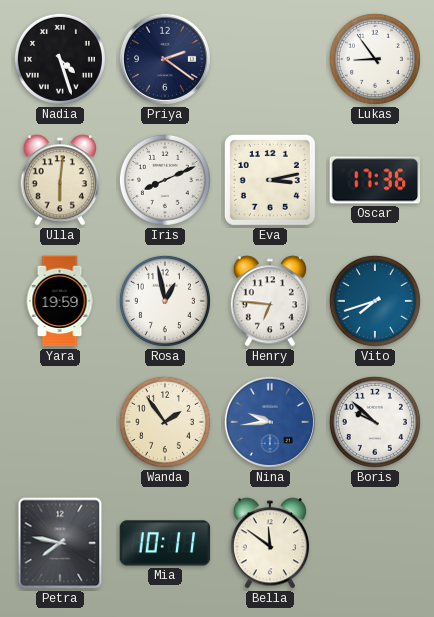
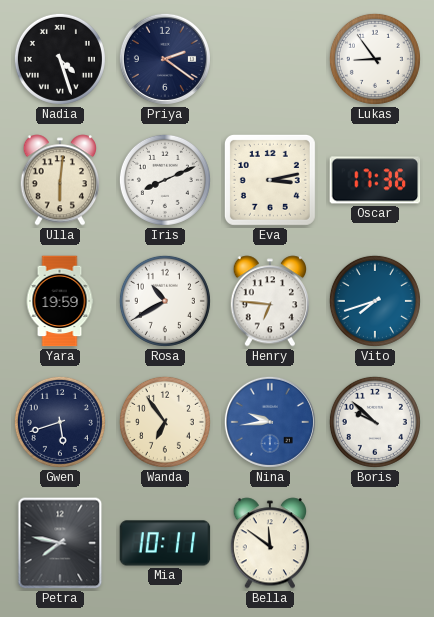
Rosa: 12:58 -> 10:40
Gwen: none -> 5:42
Wanda: 1:54 -> 6:54
